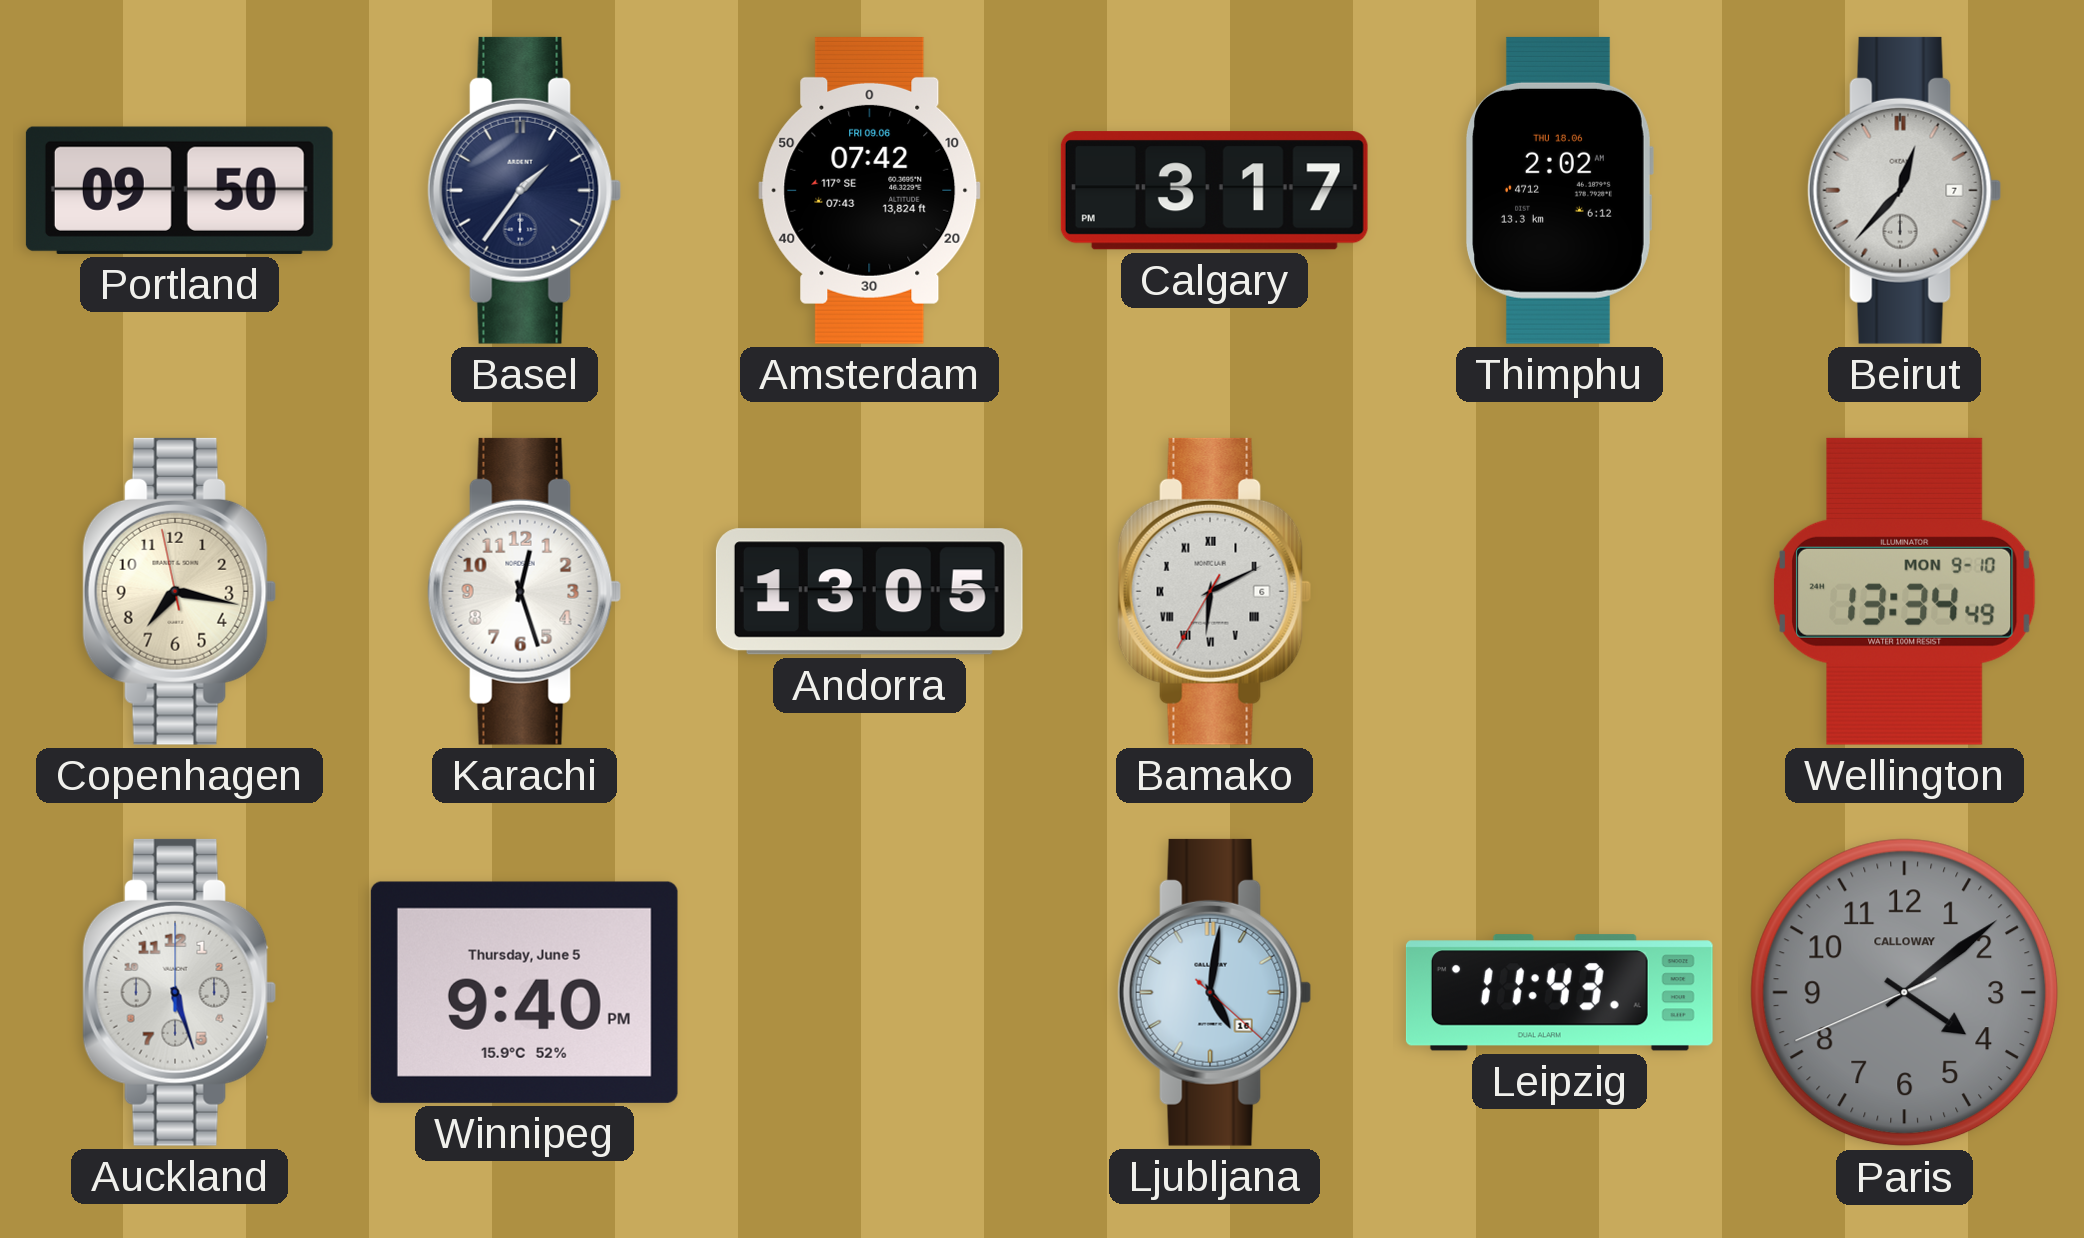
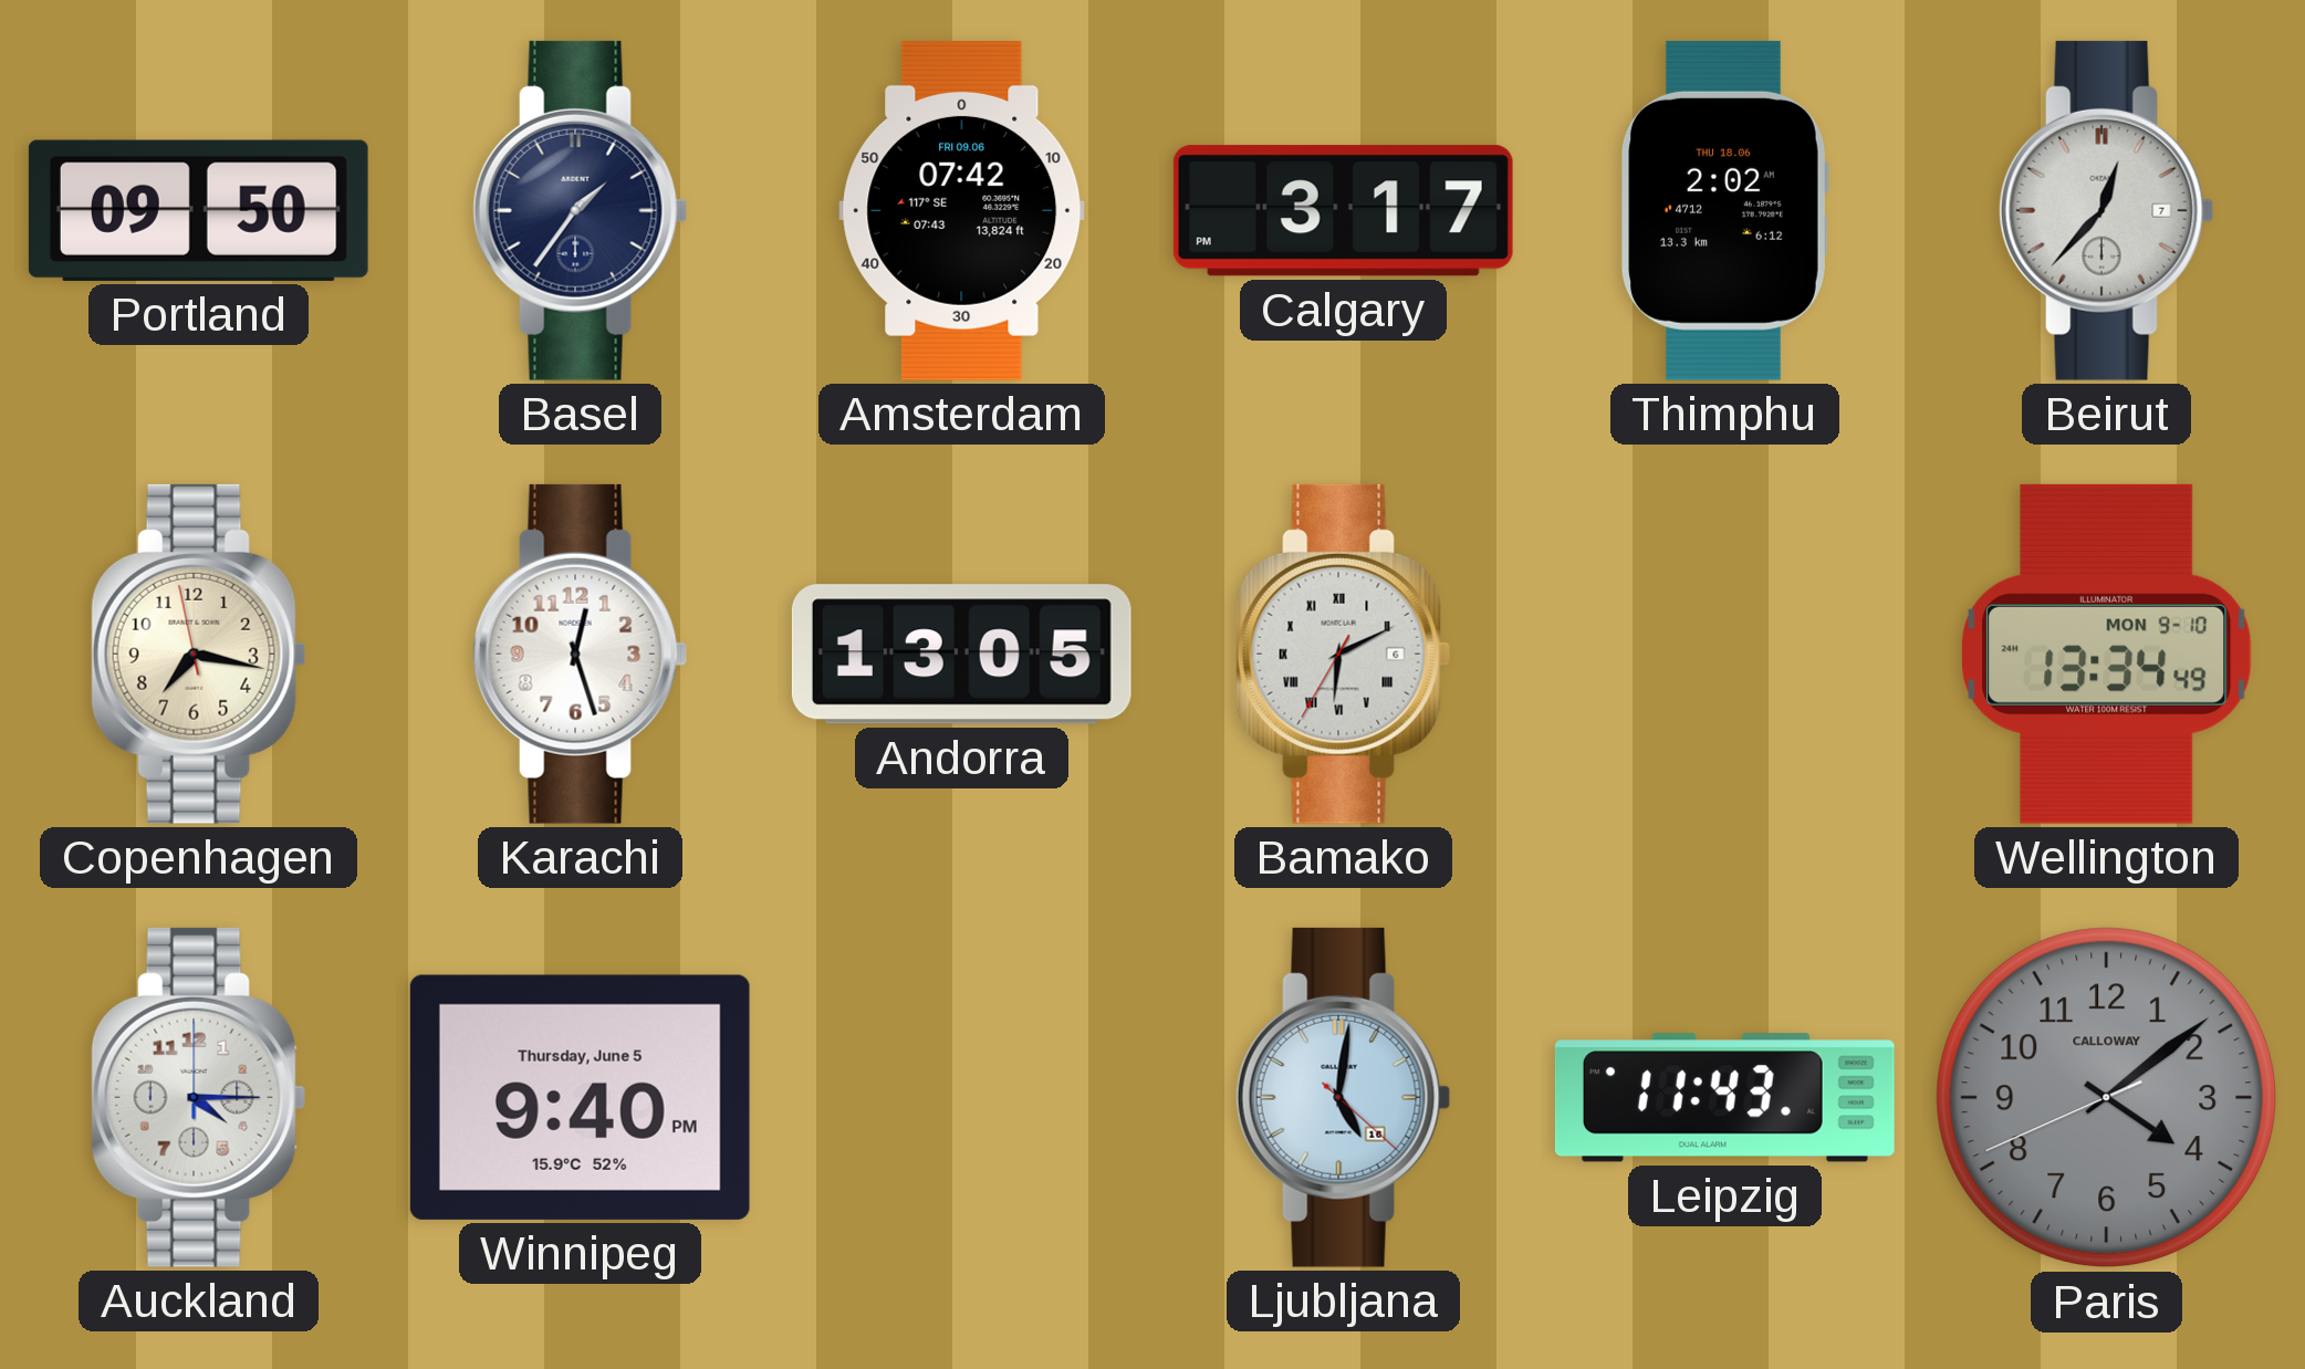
Auckland: 5:27 -> 4:15
